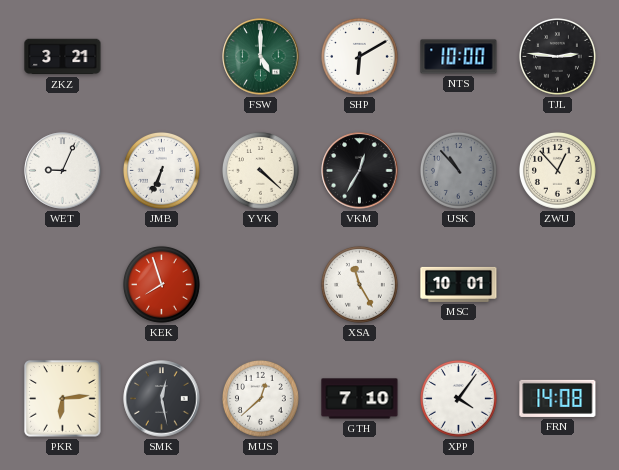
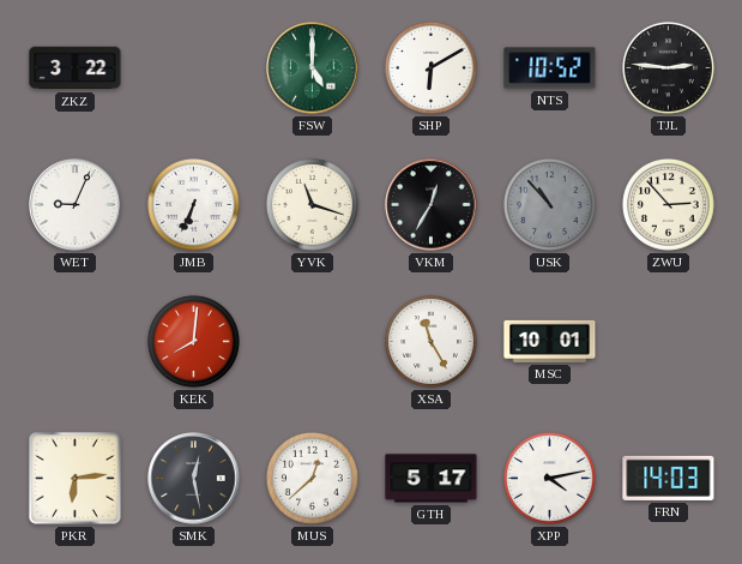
ZKZ: 3:21 -> 3:22
NTS: 10:00 -> 10:52
YVK: 4:22 -> 11:18
ZWU: 12:53 -> 2:53
KEK: 7:57 -> 8:01
GTH: 7:10 -> 5:17
XPP: 4:06 -> 4:13
FRN: 14:08 -> 14:03
